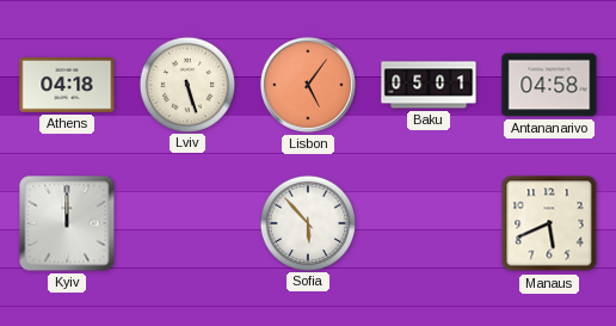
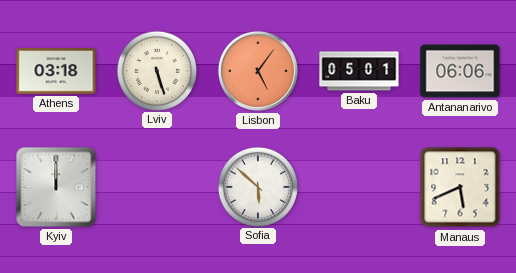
Athens: 04:18 -> 03:18
Antananarivo: 04:58 -> 06:06
Sofia: 5:53 -> 5:52
